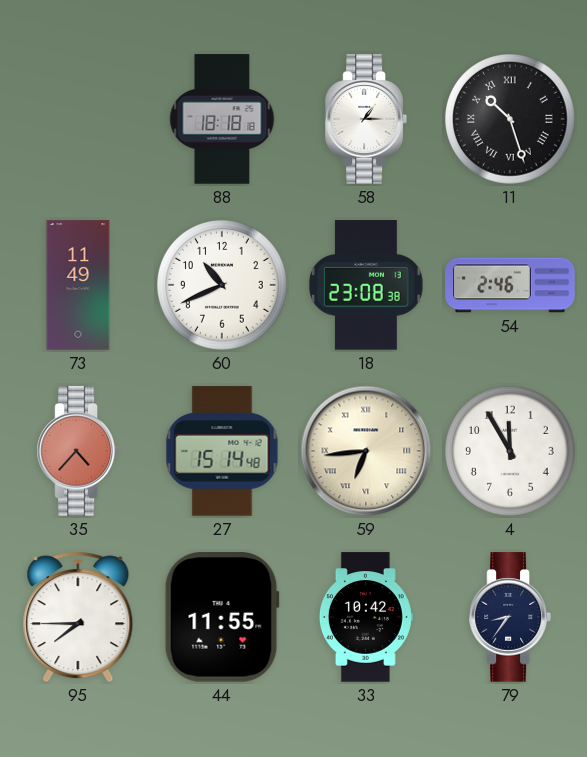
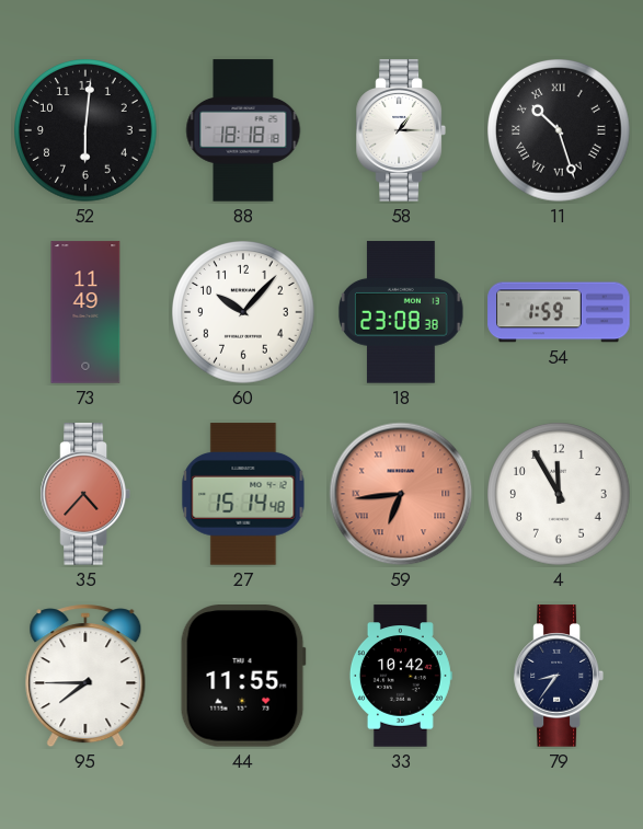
52: none -> 6:01
60: 10:41 -> 10:07
54: 2:46 -> 1:59
59 dial: cream -> salmon
